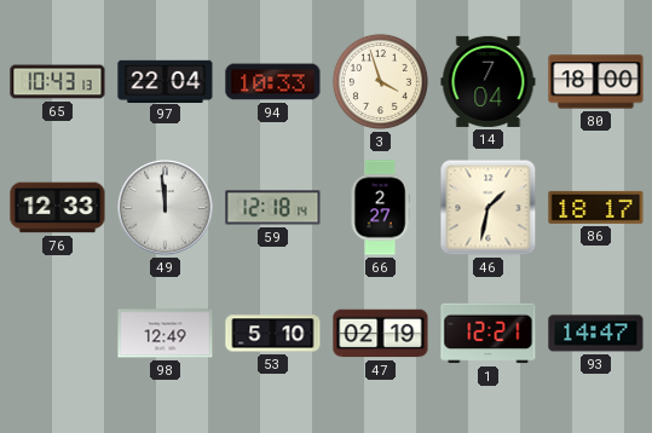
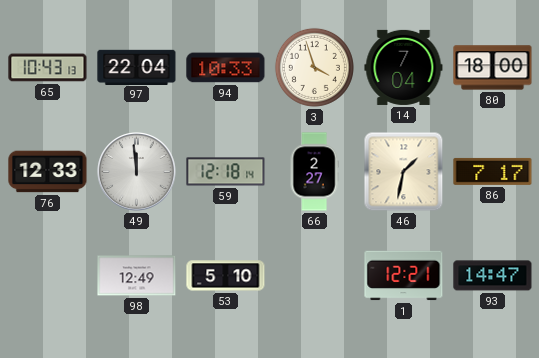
86: 18:17 -> 7:17
47: 02:19 -> none
